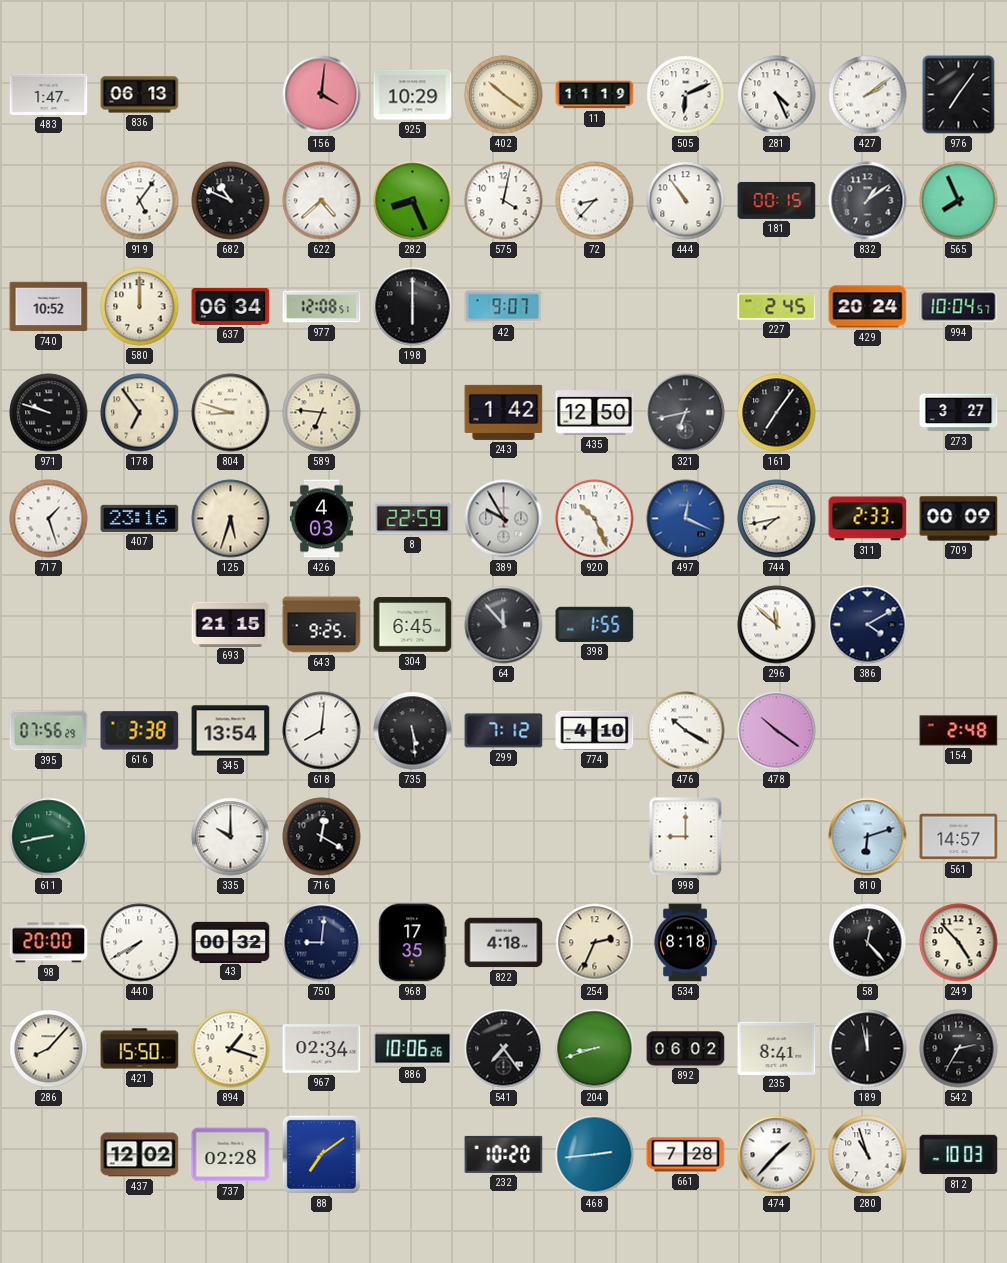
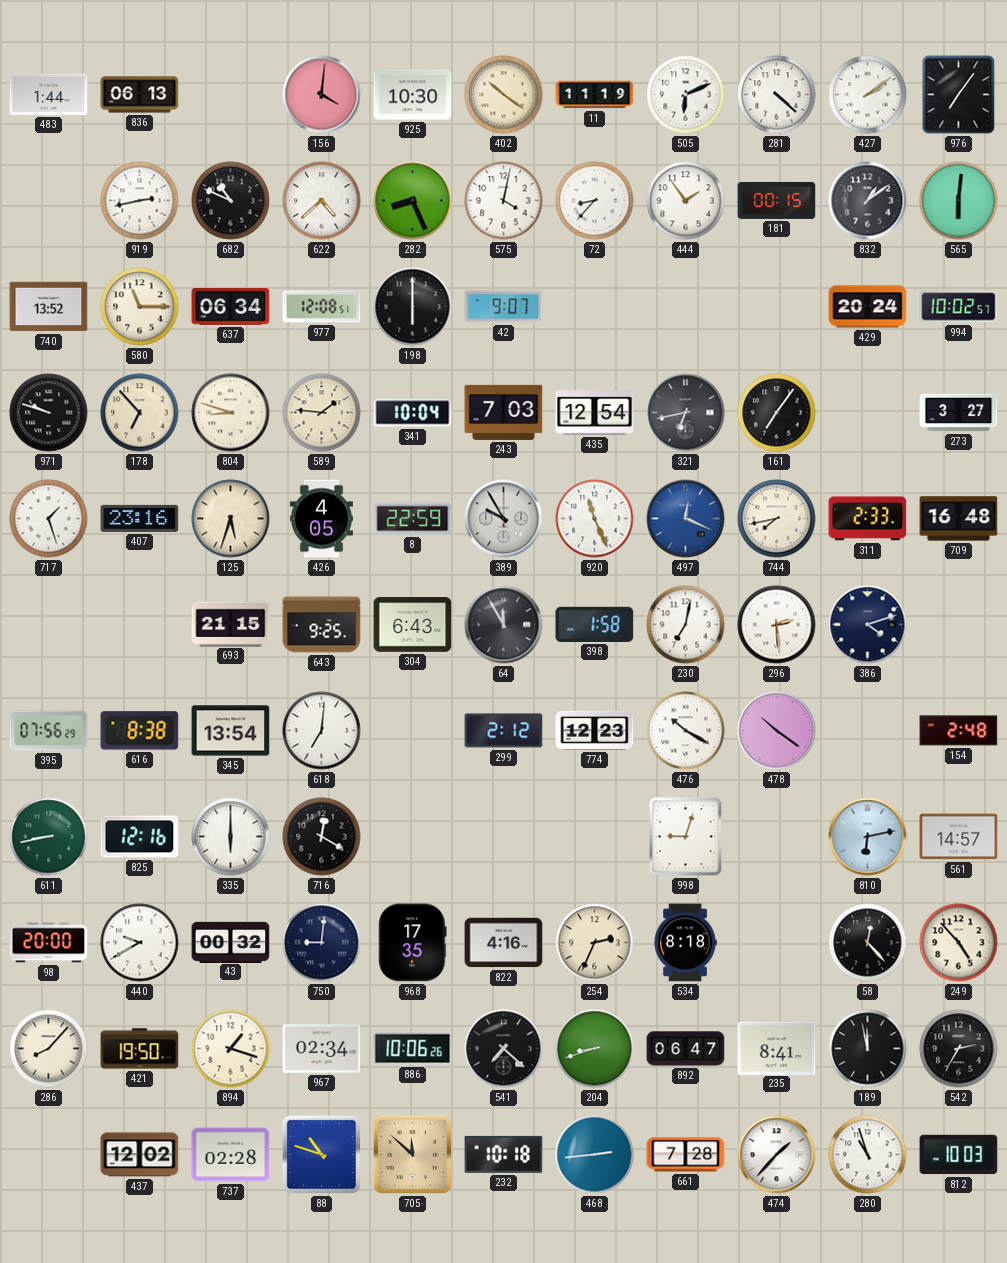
483: 1:47 -> 1:44
925: 10:29 -> 10:30
281: 4:26 -> 4:22
919: 5:06 -> 2:43
444: 10:54 -> 1:54
565: 7:56 -> 6:01
740: 10:52 -> 13:52
580: 12:00 -> 11:15
227: 2:45 -> none
994: 10:04 -> 10:02
178: 6:54 -> 6:53
589: 6:46 -> 1:46
341: none -> 10:04
243: 1:42 -> 7:03
435: 12:50 -> 12:54
426: 4:03 -> 4:05
920: 10:26 -> 11:26
709: 00:09 -> 16:48
304: 6:45 -> 6:43
64: 11:53 -> 11:55
398: 1:55 -> 1:58
230: none -> 7:02
296: 11:52 -> 2:29
386: 4:10 -> 4:12
616: 3:38 -> 8:38
618: 8:01 -> 7:01
735: 5:29 -> none
299: 7:12 -> 2:12
774: 4:10 -> 12:23
825: none -> 12:16
335: 10:00 -> 6:00
998: 9:00 -> 9:03
810: 6:12 -> 6:13
440: 7:40 -> 9:40
822: 4:18 -> 4:16
421: 15:50 -> 19:50
541: 7:24 -> 7:22
892: 06:02 -> 06:47
88: 7:09 -> 10:48
705: none -> 11:52
232: 10:20 -> 10:18
